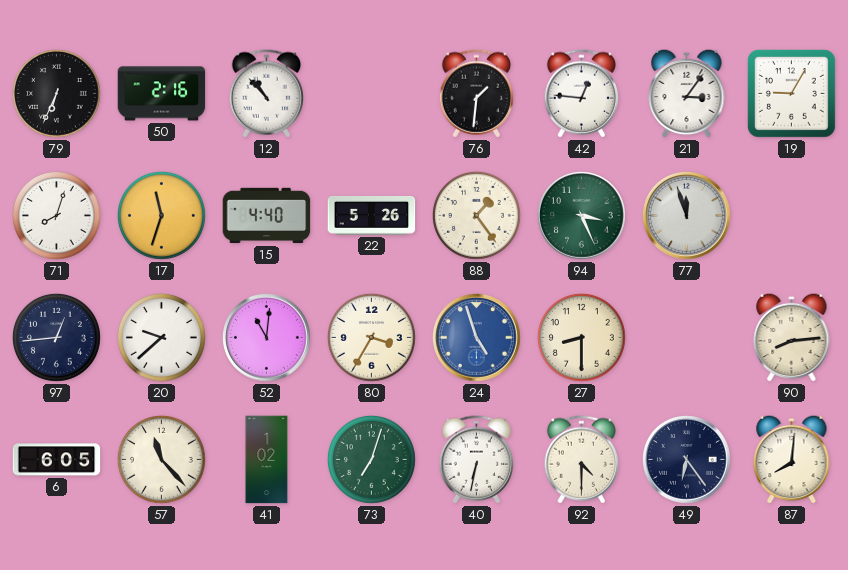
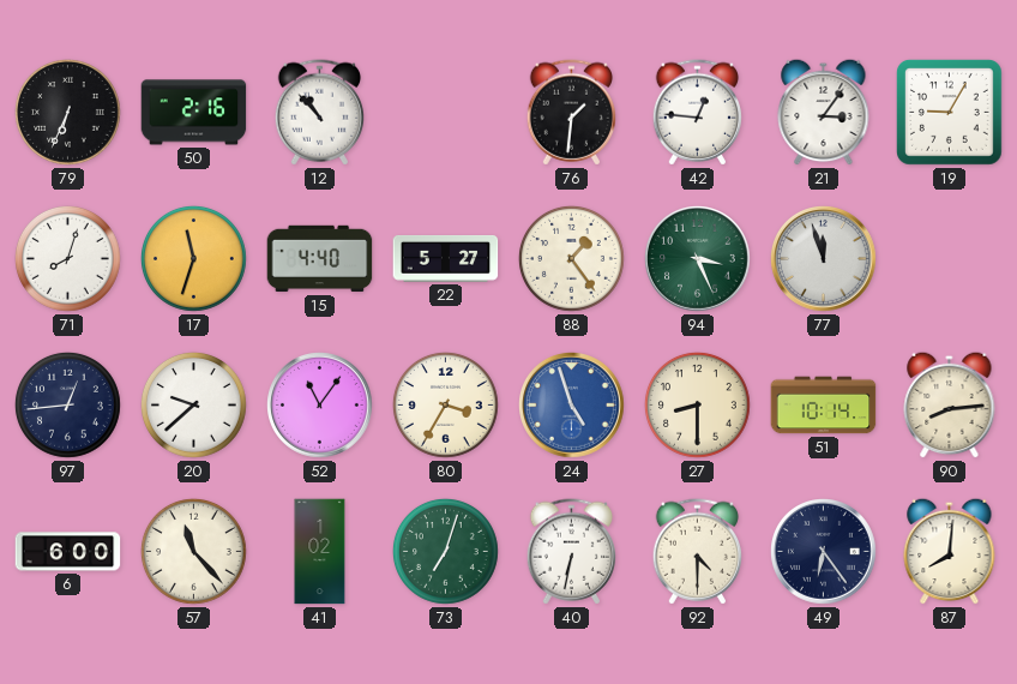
22: 5:26 -> 5:27
52: 11:01 -> 11:06
51: none -> 10:14
6: 6:05 -> 6:00
